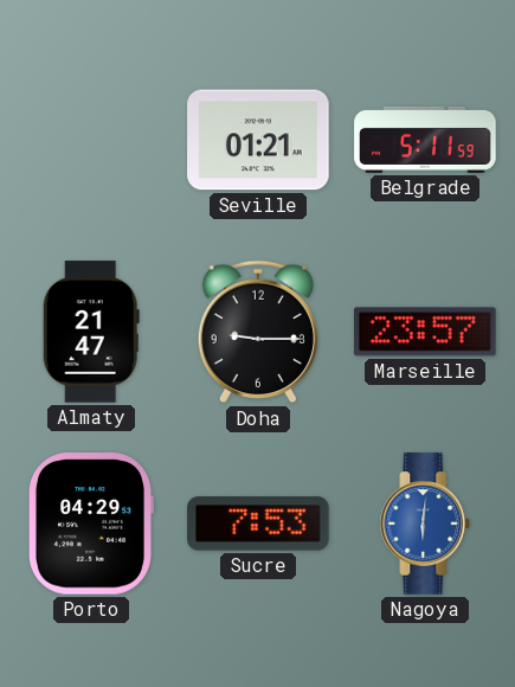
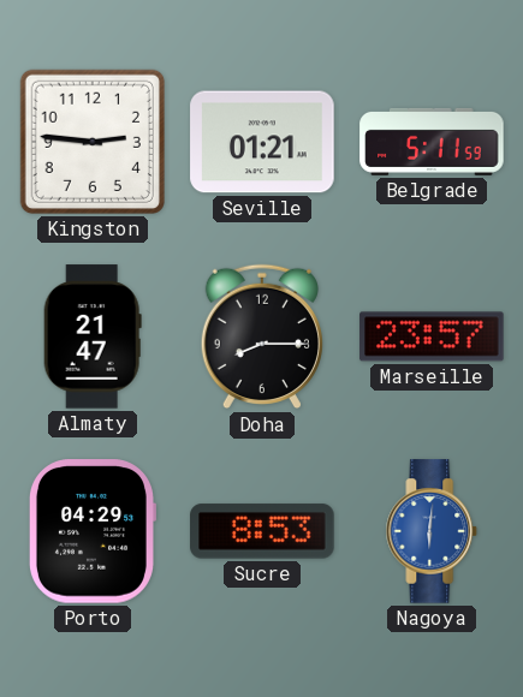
Kingston: none -> 2:46
Doha: 9:15 -> 8:15
Sucre: 7:53 -> 8:53
